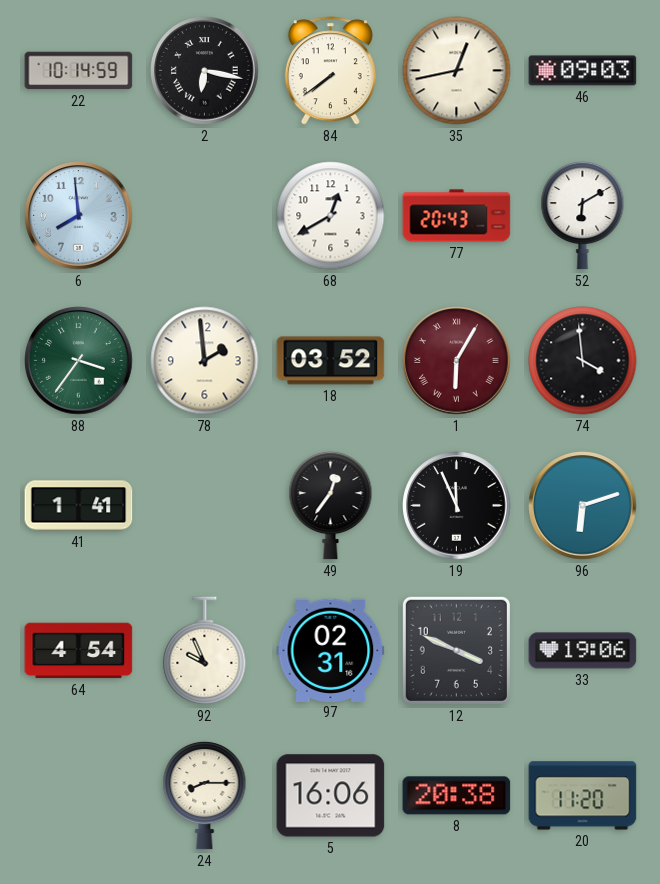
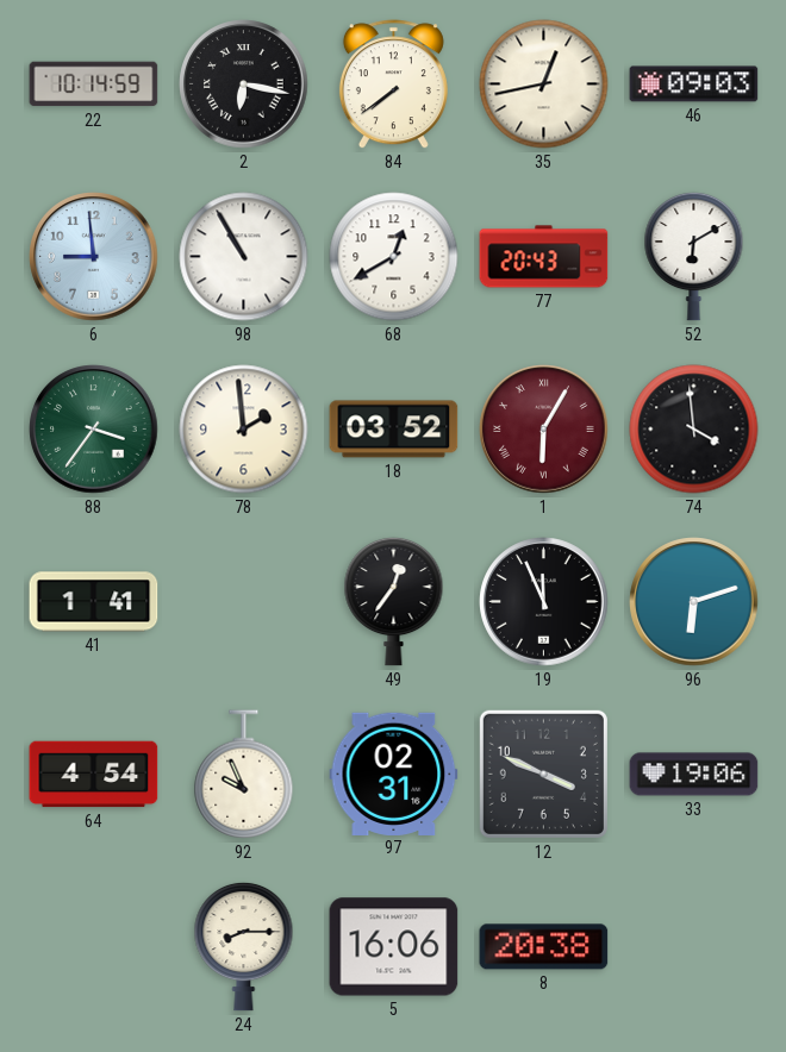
6: 7:59 -> 8:59
98: none -> 10:55
20: 11:20 -> none
